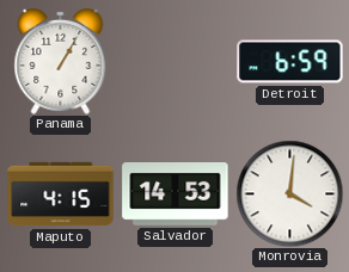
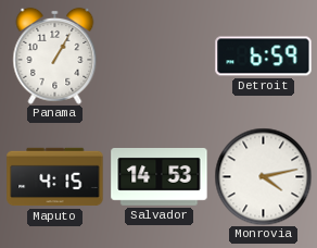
Monrovia: 4:01 -> 4:13
